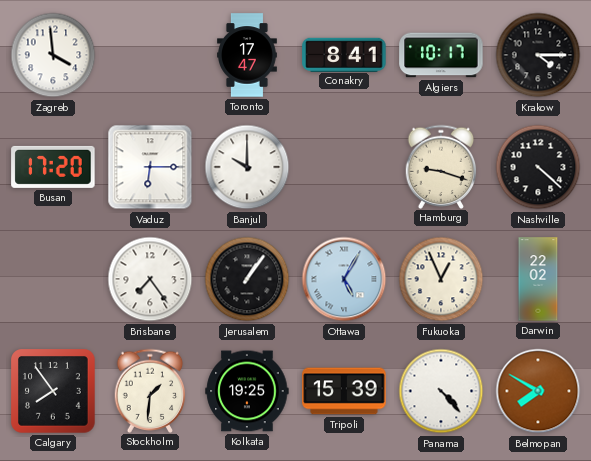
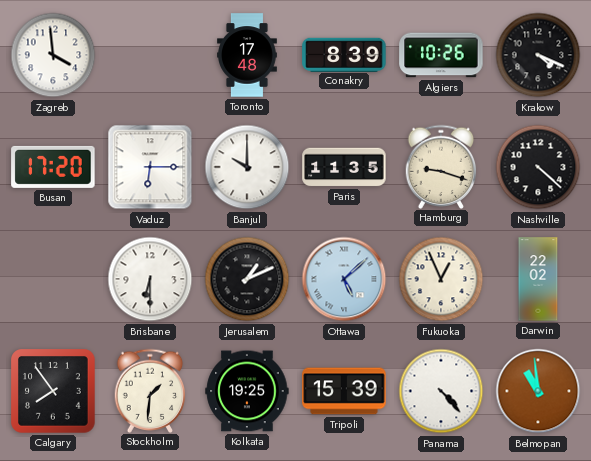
Toronto: 17:47 -> 17:48
Conakry: 8:41 -> 8:39
Algiers: 10:17 -> 10:26
Krakow: 4:15 -> 4:19
Paris: none -> 11:35
Brisbane: 7:24 -> 6:30
Jerusalem: 1:06 -> 1:11
Ottawa: 5:05 -> 5:08
Belmopan: 7:50 -> 10:59
